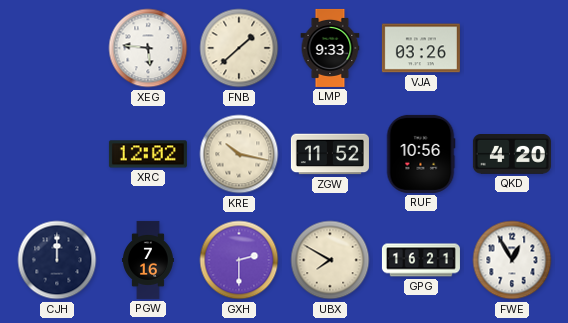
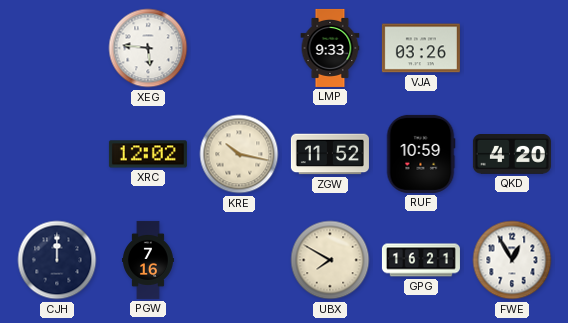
FNB: 1:38 -> none
RUF: 10:56 -> 10:59
GXH: 2:30 -> none
